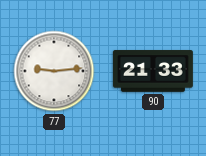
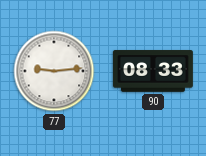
90: 21:33 -> 08:33
